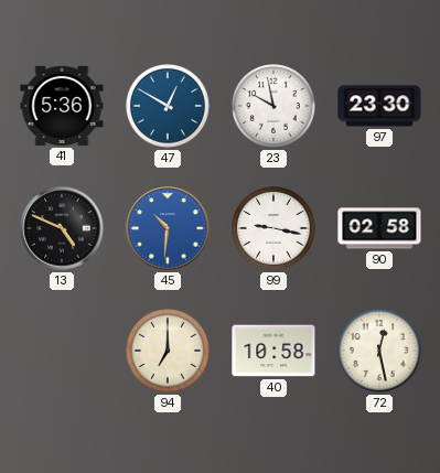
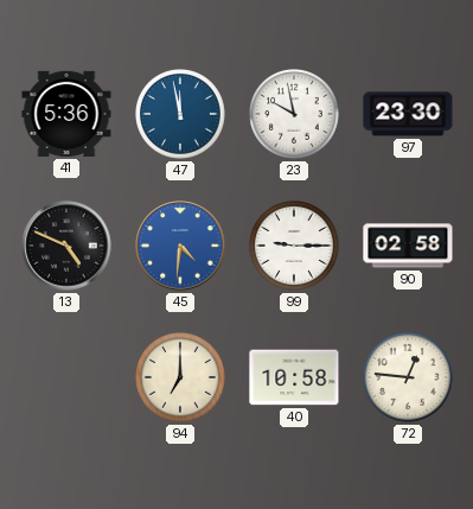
47: 12:50 -> 11:58
45: 10:31 -> 4:31
99: 9:17 -> 9:15
72: 12:28 -> 12:46
